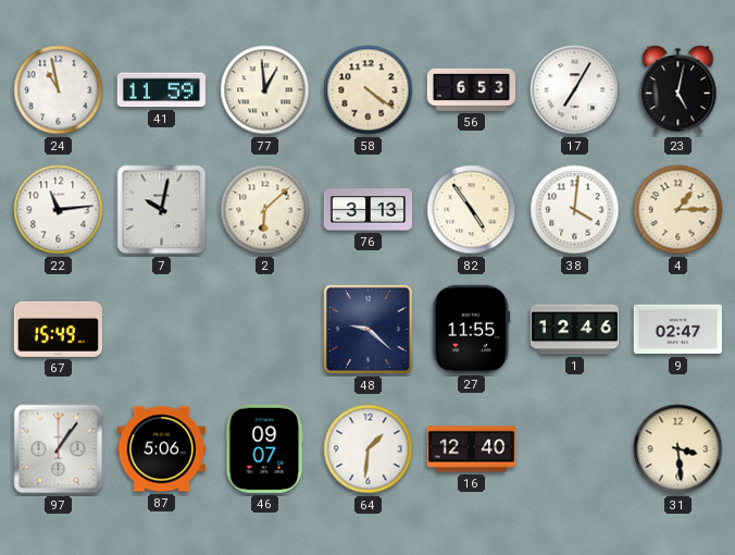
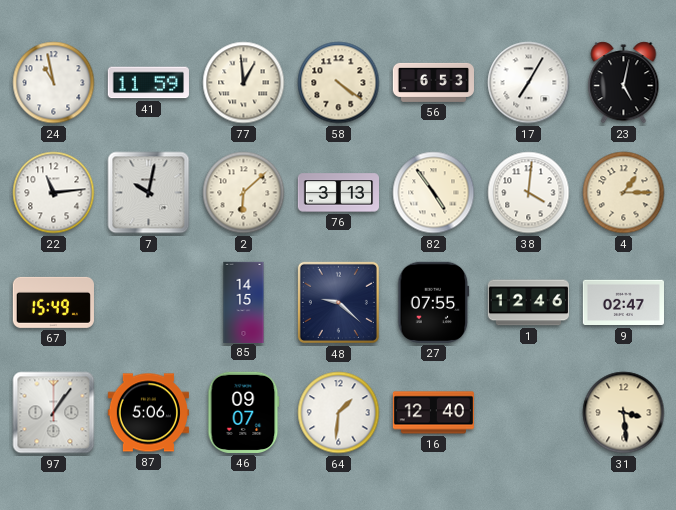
85: none -> 14:15
27: 11:55 -> 07:55
